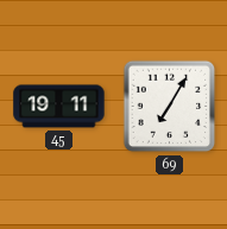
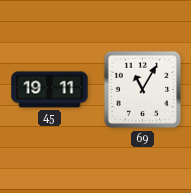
69: 7:05 -> 11:05
